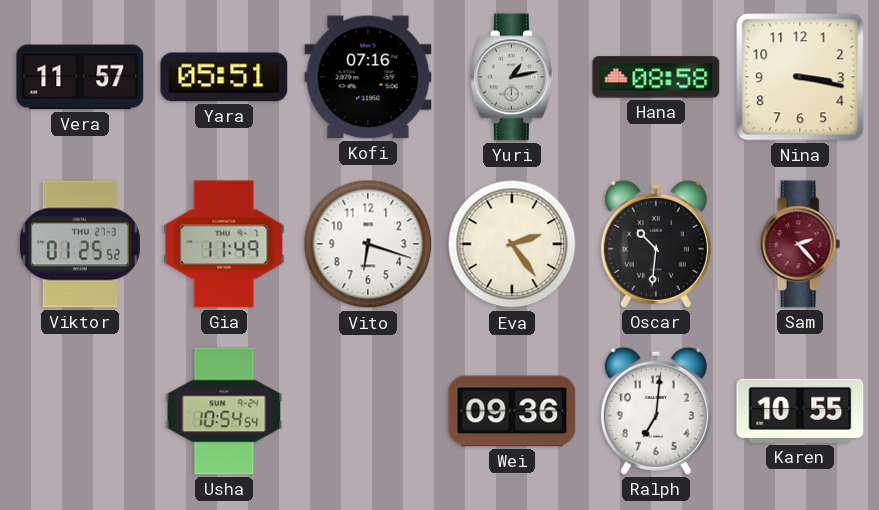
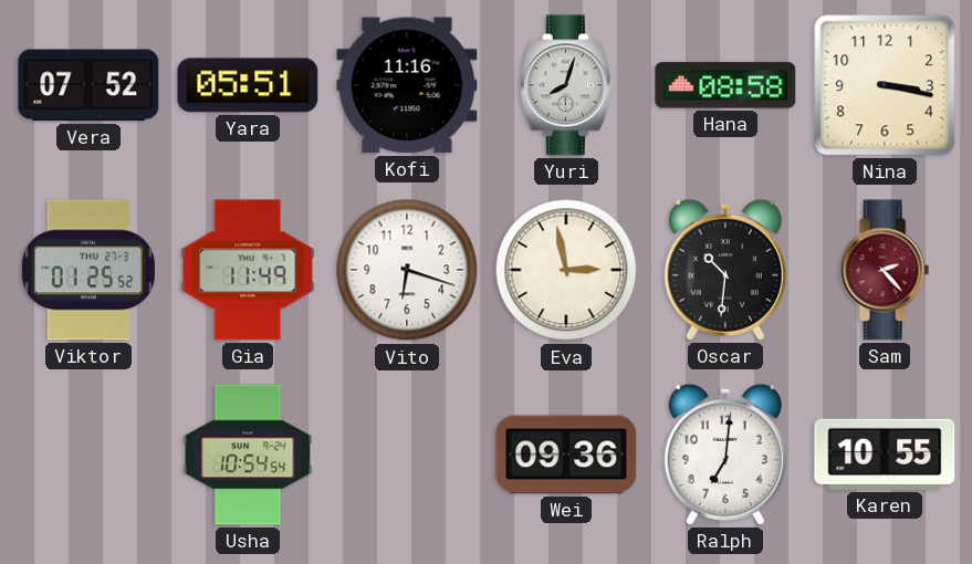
Vera: 11:57 -> 07:52
Kofi: 07:16 -> 11:16
Yuri: 1:13 -> 8:03
Eva: 2:24 -> 2:58
